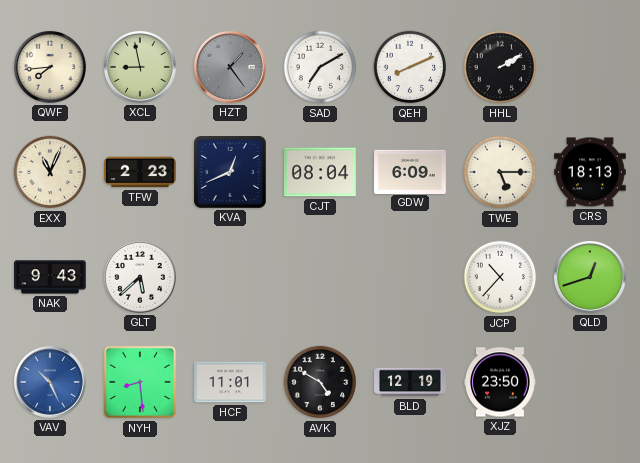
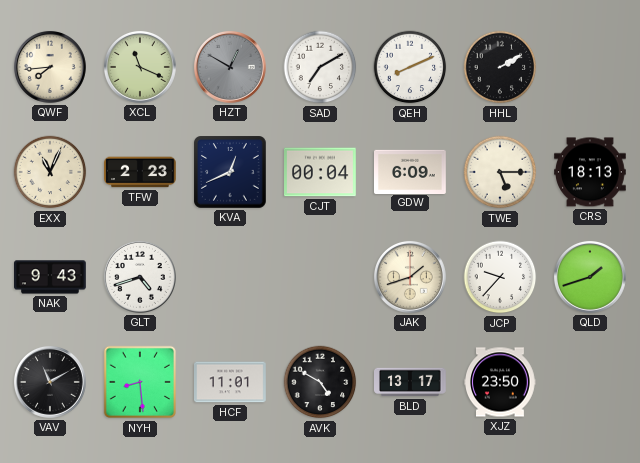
XCL: 8:58 -> 11:19
HZT: 1:24 -> 12:50
CJT: 08:04 -> 00:04
GLT: 5:38 -> 4:42
JAK: none -> 1:42
JCP: 10:37 -> 9:37
QLD: 12:42 -> 1:42
VAV: 10:26 -> 11:10
VAV dial: blue -> black
BLD: 12:19 -> 13:17
